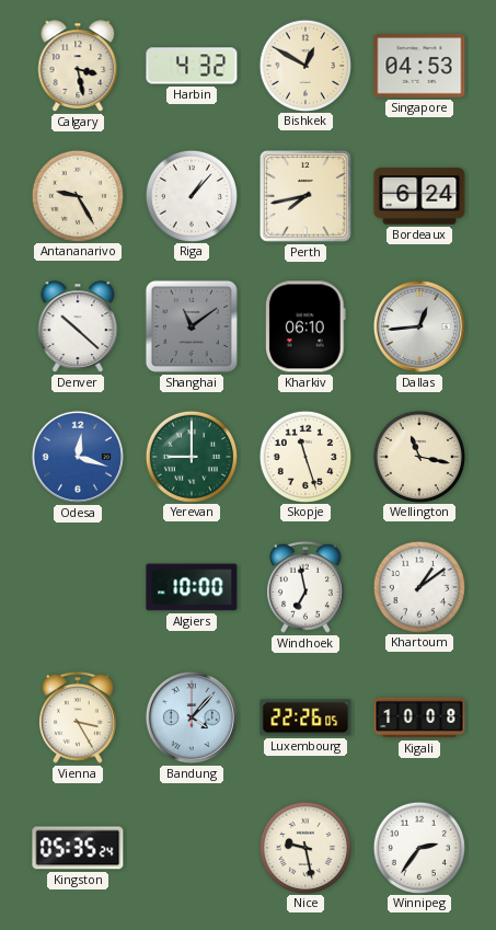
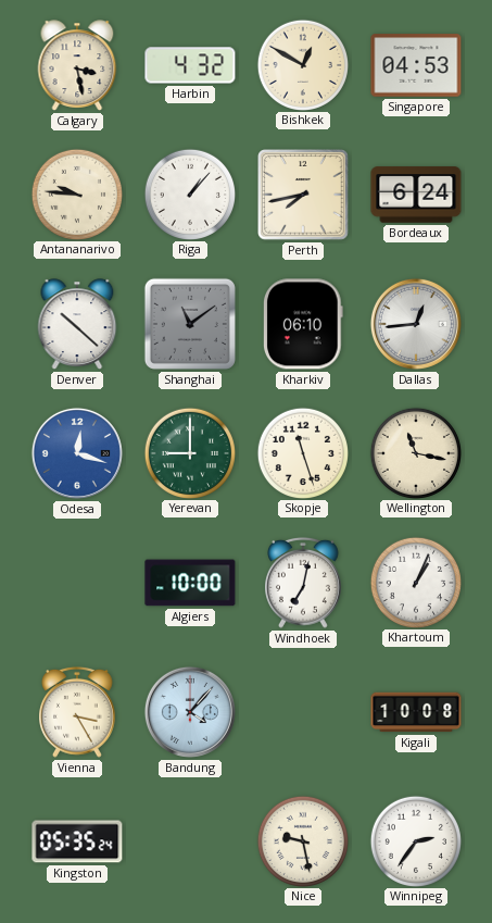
Antananarivo: 9:25 -> 9:46
Windhoek: 6:58 -> 7:02
Khartoum: 1:09 -> 1:04
Luxembourg: 22:26 -> none
